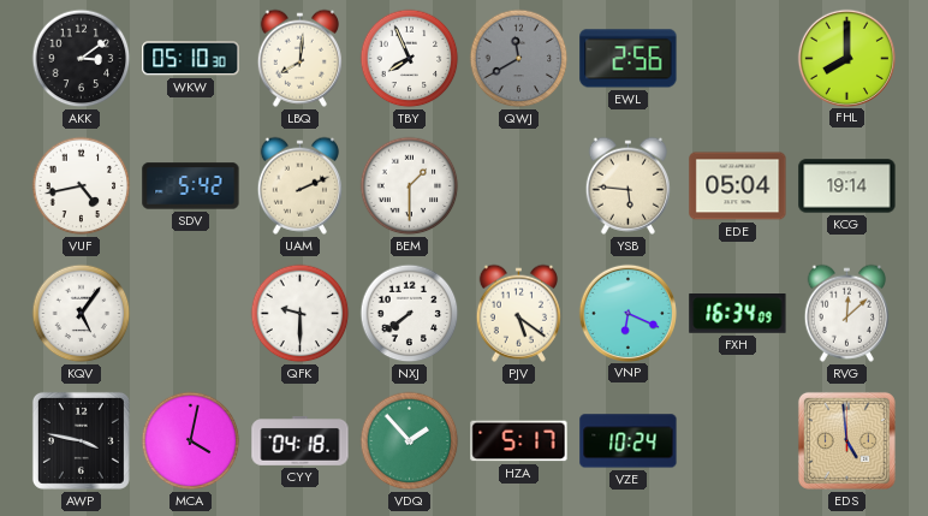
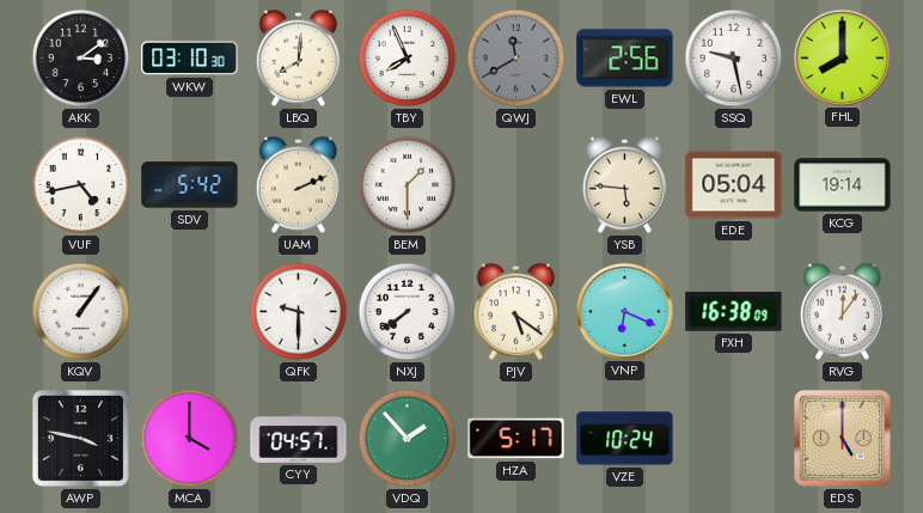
WKW: 05:10 -> 03:10
SSQ: none -> 9:28
KQV: 5:06 -> 1:06
FXH: 16:34 -> 16:38
RVG: 12:08 -> 12:06
MCA: 4:02 -> 4:00
CYY: 04:18 -> 04:57
EDS: 4:59 -> 5:00
